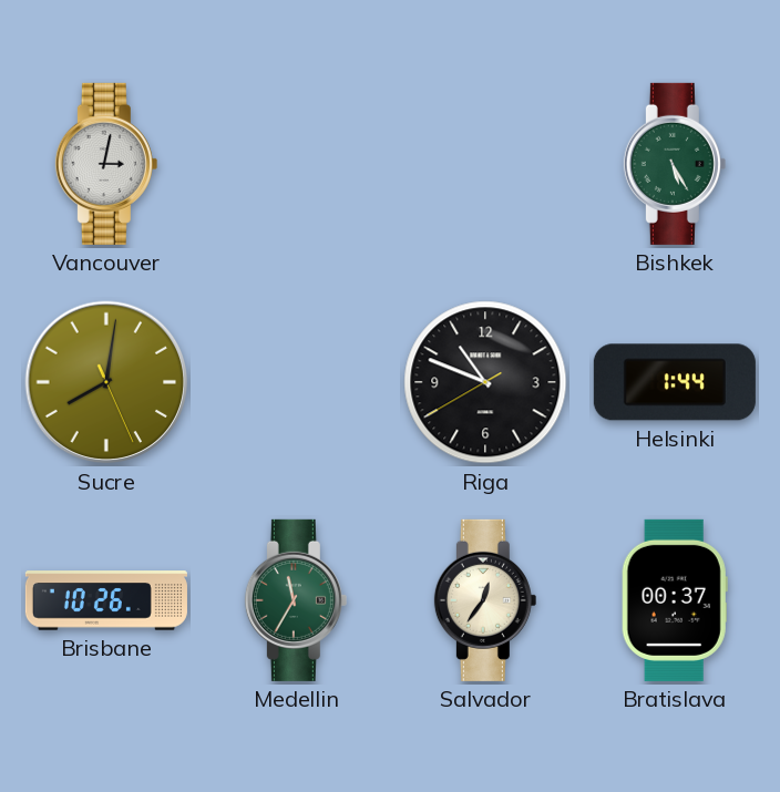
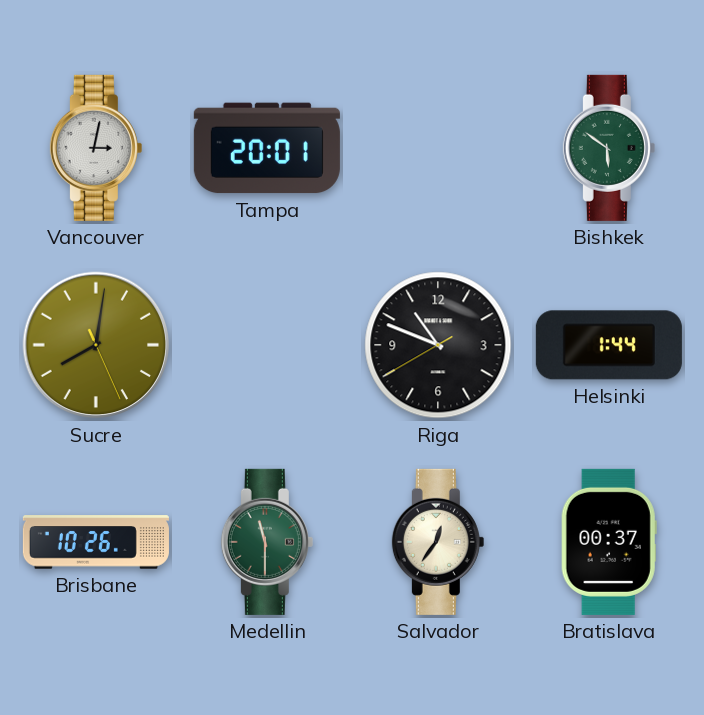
Tampa: none -> 20:01
Bishkek: 5:25 -> 5:51
Medellin: 11:35 -> 11:30
